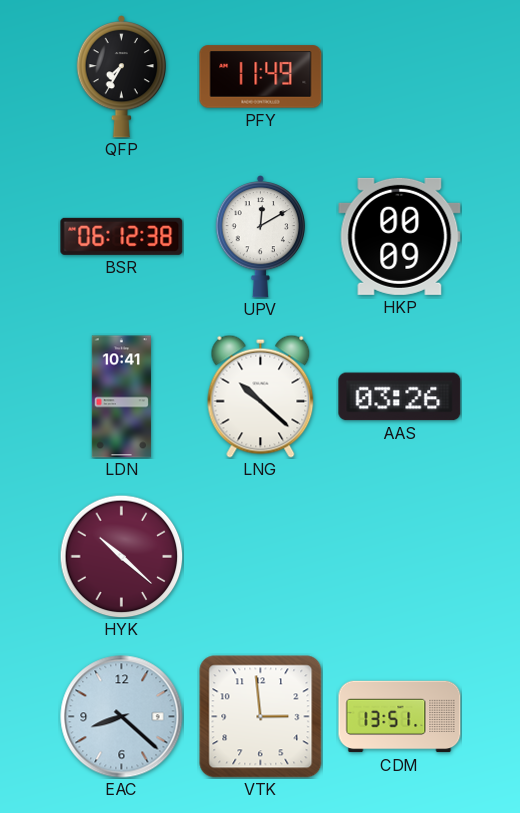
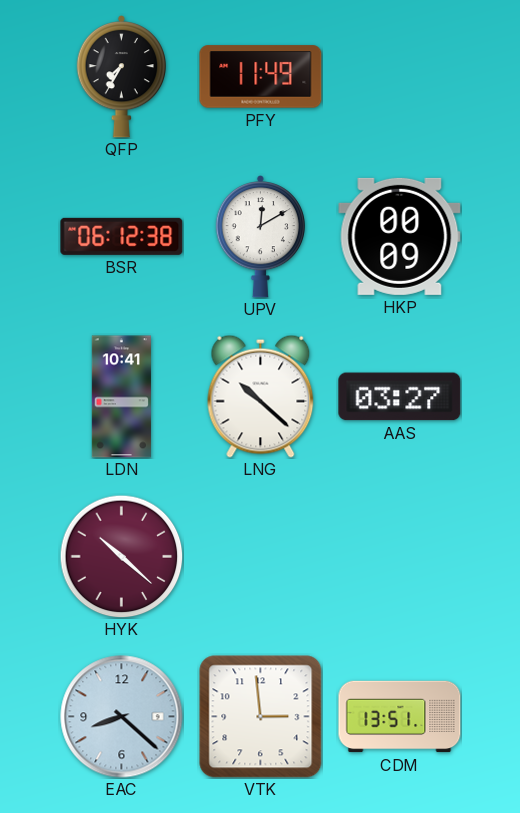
AAS: 03:26 -> 03:27
